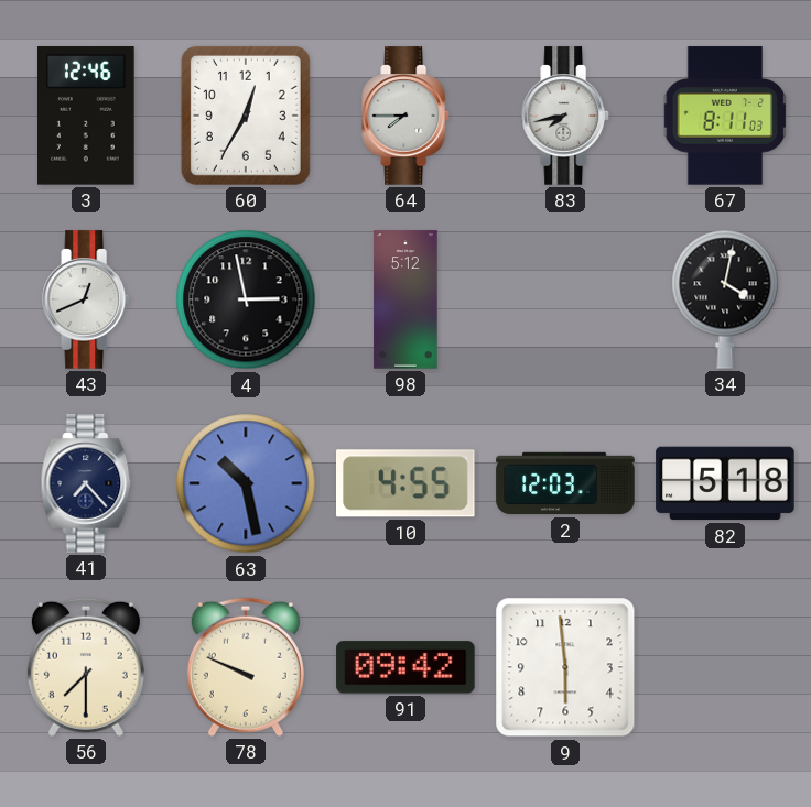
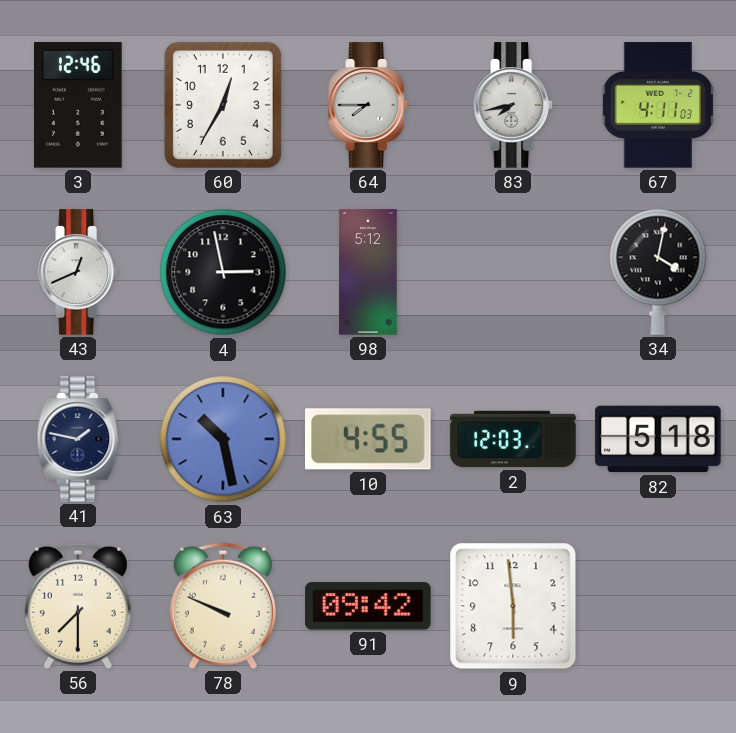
67: 8:11 -> 4:11
41: 7:23 -> 1:47
